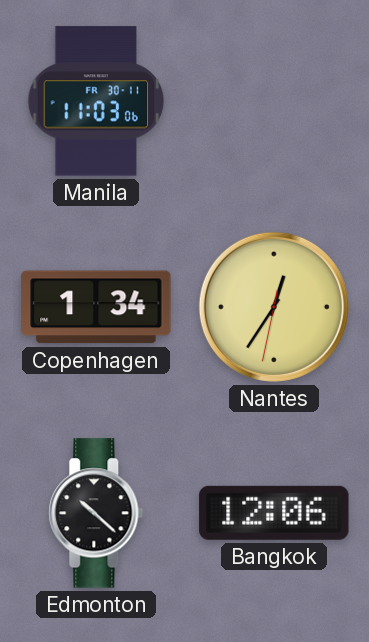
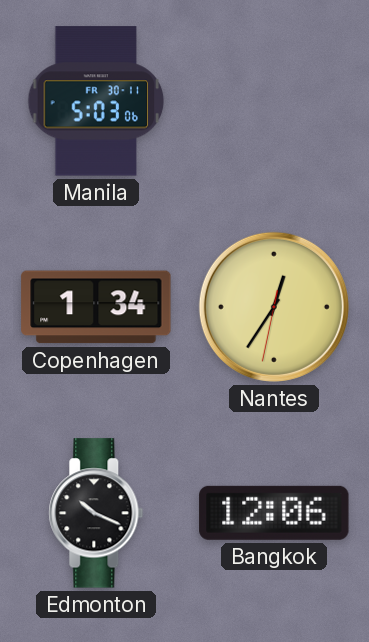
Manila: 11:03 -> 5:03
Edmonton: 10:22 -> 10:19
